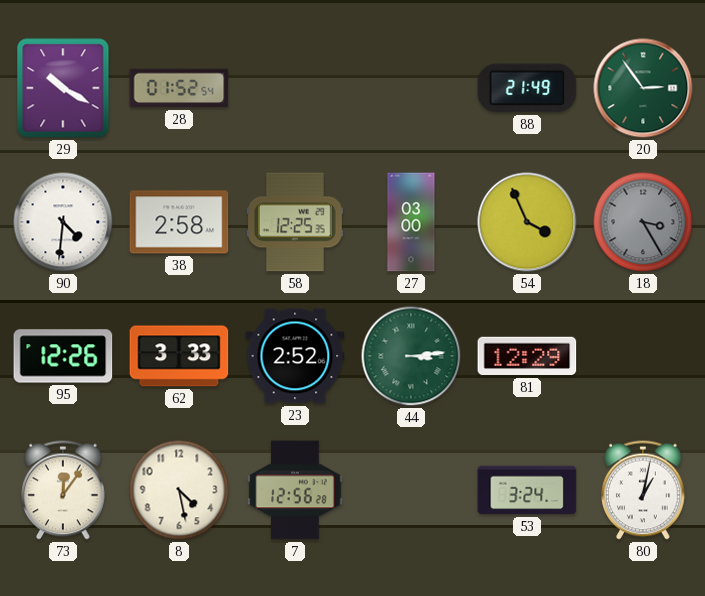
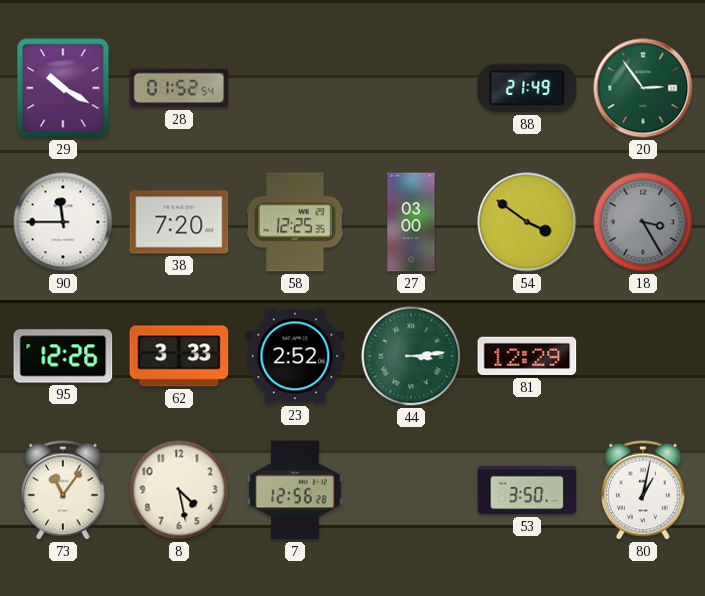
90: 4:31 -> 11:45
38: 2:58 -> 7:20
54: 3:56 -> 3:51
73: 12:06 -> 11:06
53: 3:24 -> 3:50
